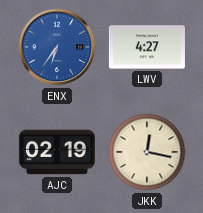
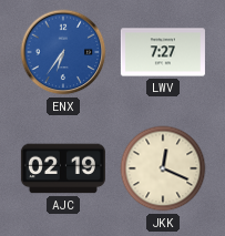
LWV: 4:27 -> 7:27
JKK: 12:17 -> 12:19
